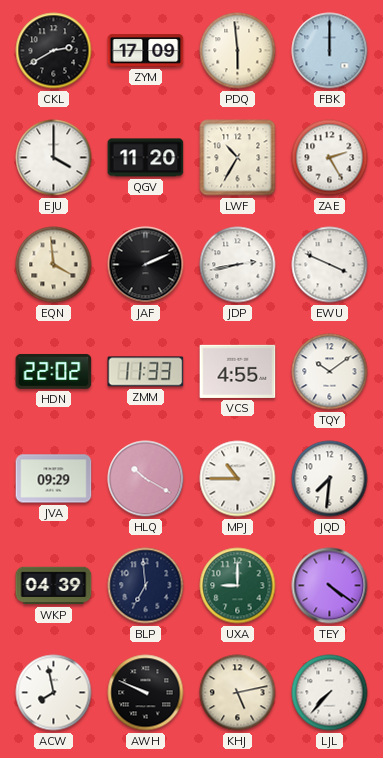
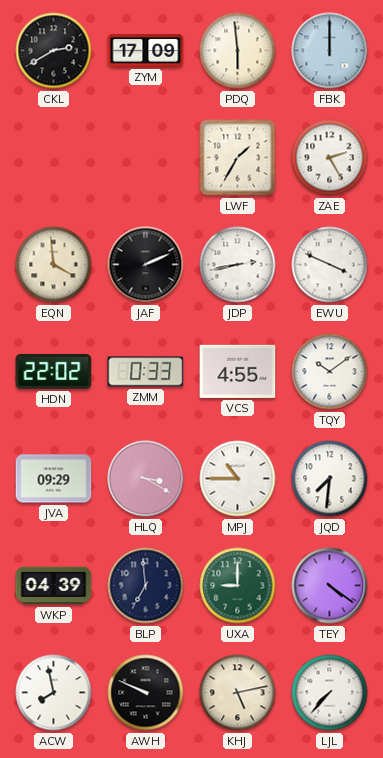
EJU: 4:00 -> none
QGV: 11:20 -> none
LWF: 10:35 -> 1:35
ZMM: 11:33 -> 0:33
HLQ: 10:20 -> 3:20
